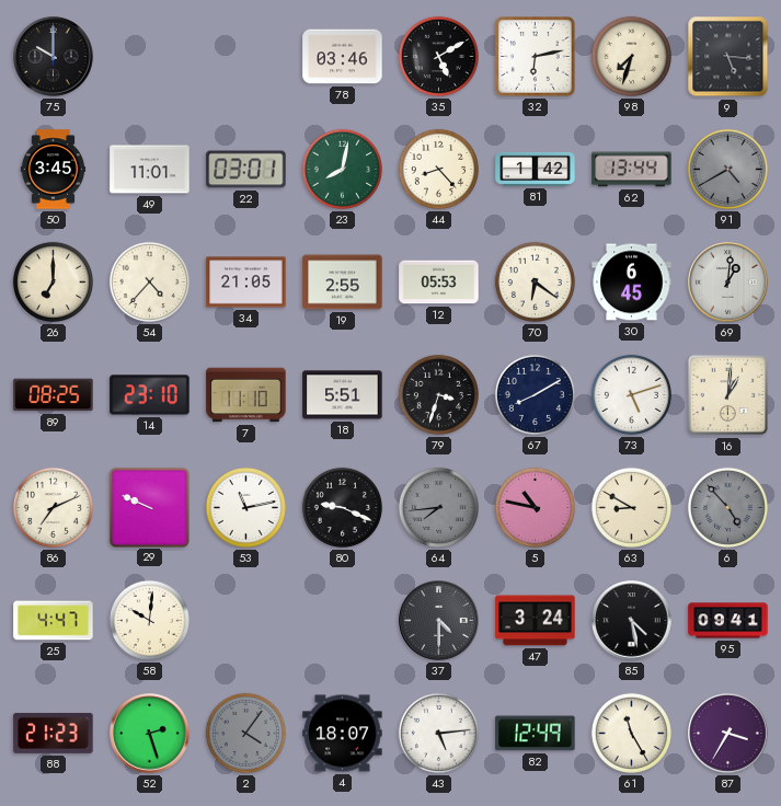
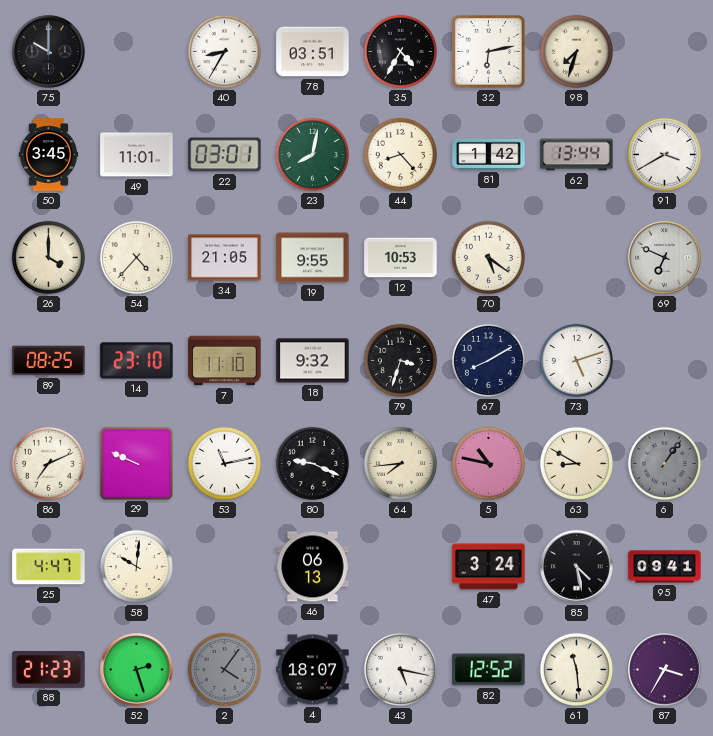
40: none -> 8:35
78: 03:46 -> 03:51
35: 5:10 -> 4:35
9: 5:16 -> none
91: 4:40 -> 3:40
91 dial: grey -> white
26: 7:00 -> 4:00
19: 2:55 -> 9:55
12: 05:53 -> 10:53
70: 6:21 -> 5:21
30: 6:45 -> none
69: 1:01 -> 6:49
18: 5:51 -> 9:32
16: 1:01 -> none
64 dial: grey -> cream
6: 4:53 -> 1:06
46: none -> 06:13
37: 4:30 -> none
43: 5:14 -> 5:17
82: 12:49 -> 12:52
61: 11:25 -> 11:29
